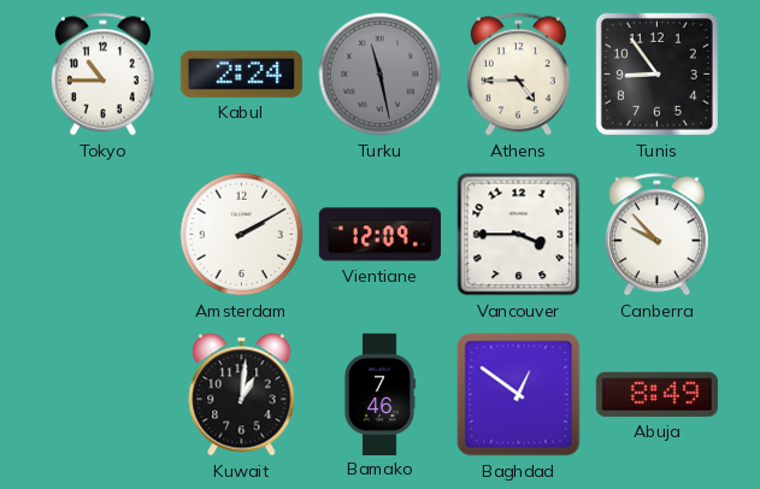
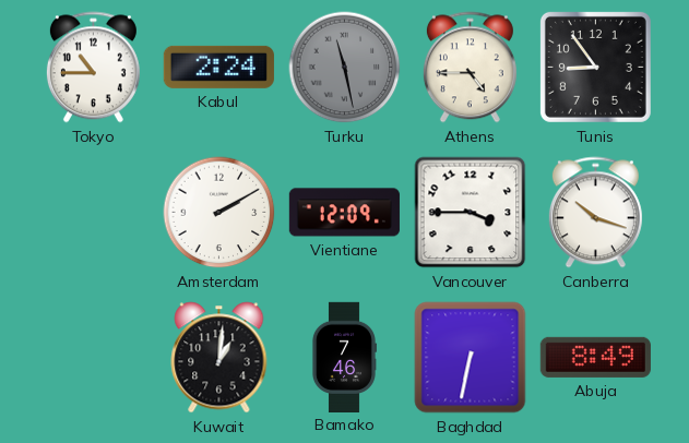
Canberra: 9:53 -> 10:18
Baghdad: 12:51 -> 6:32
